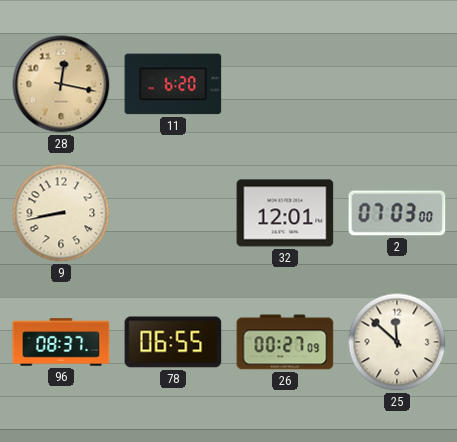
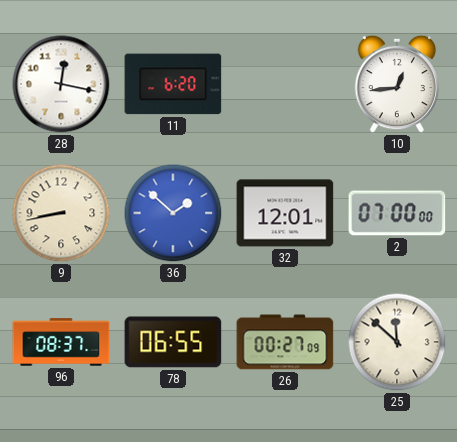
28 dial: champagne -> white
10: none -> 12:44
36: none -> 1:52
2: 07:03 -> 07:00
